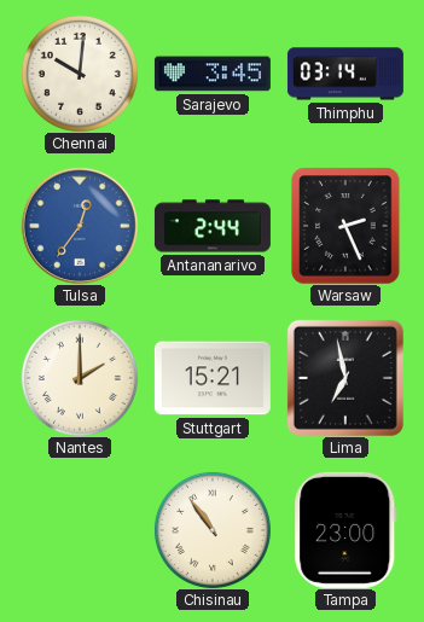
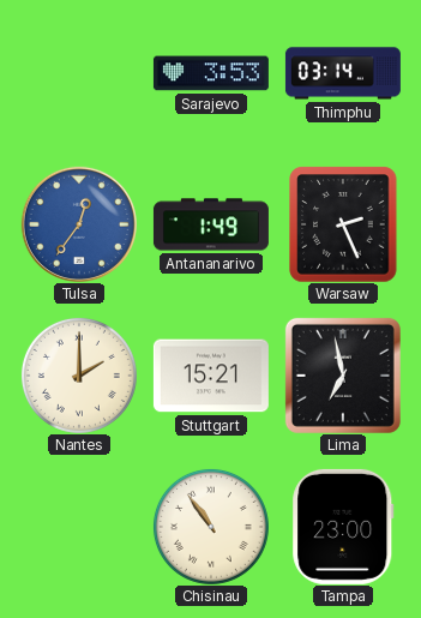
Chennai: 10:01 -> none
Sarajevo: 3:45 -> 3:53
Antananarivo: 2:44 -> 1:49
